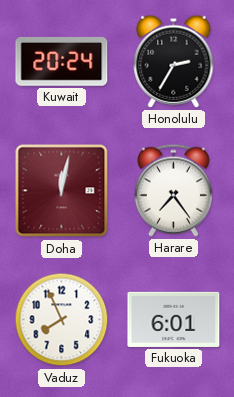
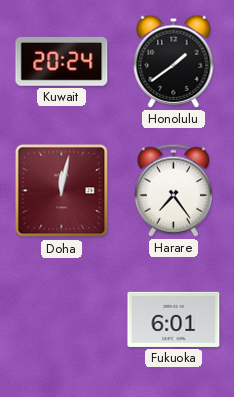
Honolulu: 2:35 -> 1:39
Vaduz: 7:56 -> none
